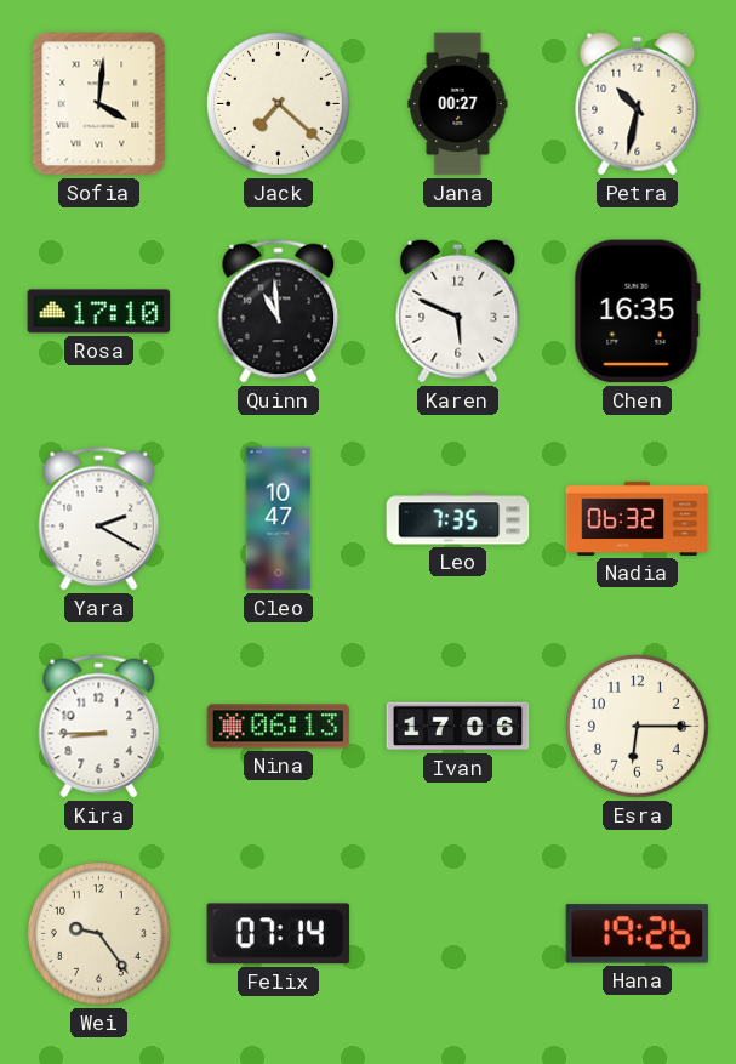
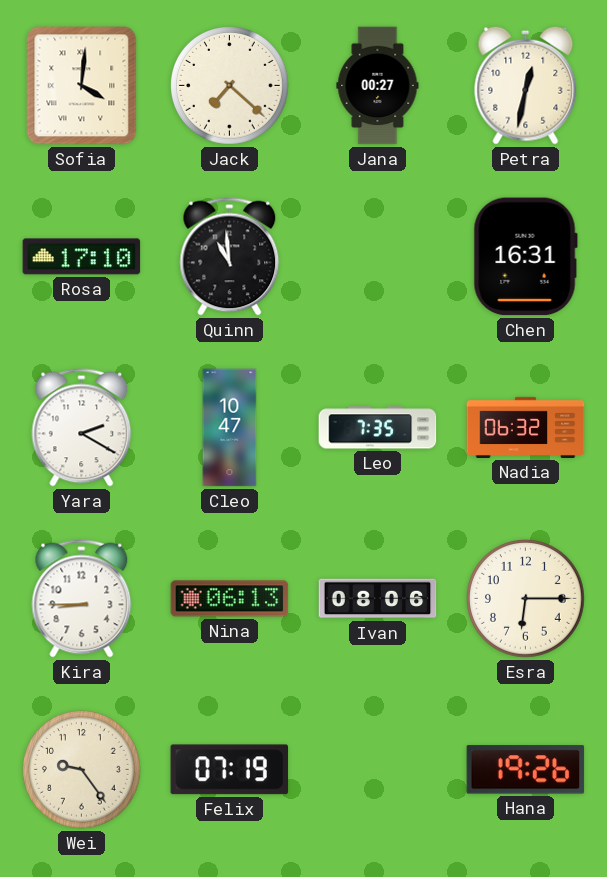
Petra: 10:32 -> 12:32
Karen: 5:49 -> none
Chen: 16:35 -> 16:31
Ivan: 17:06 -> 08:06
Felix: 07:14 -> 07:19
